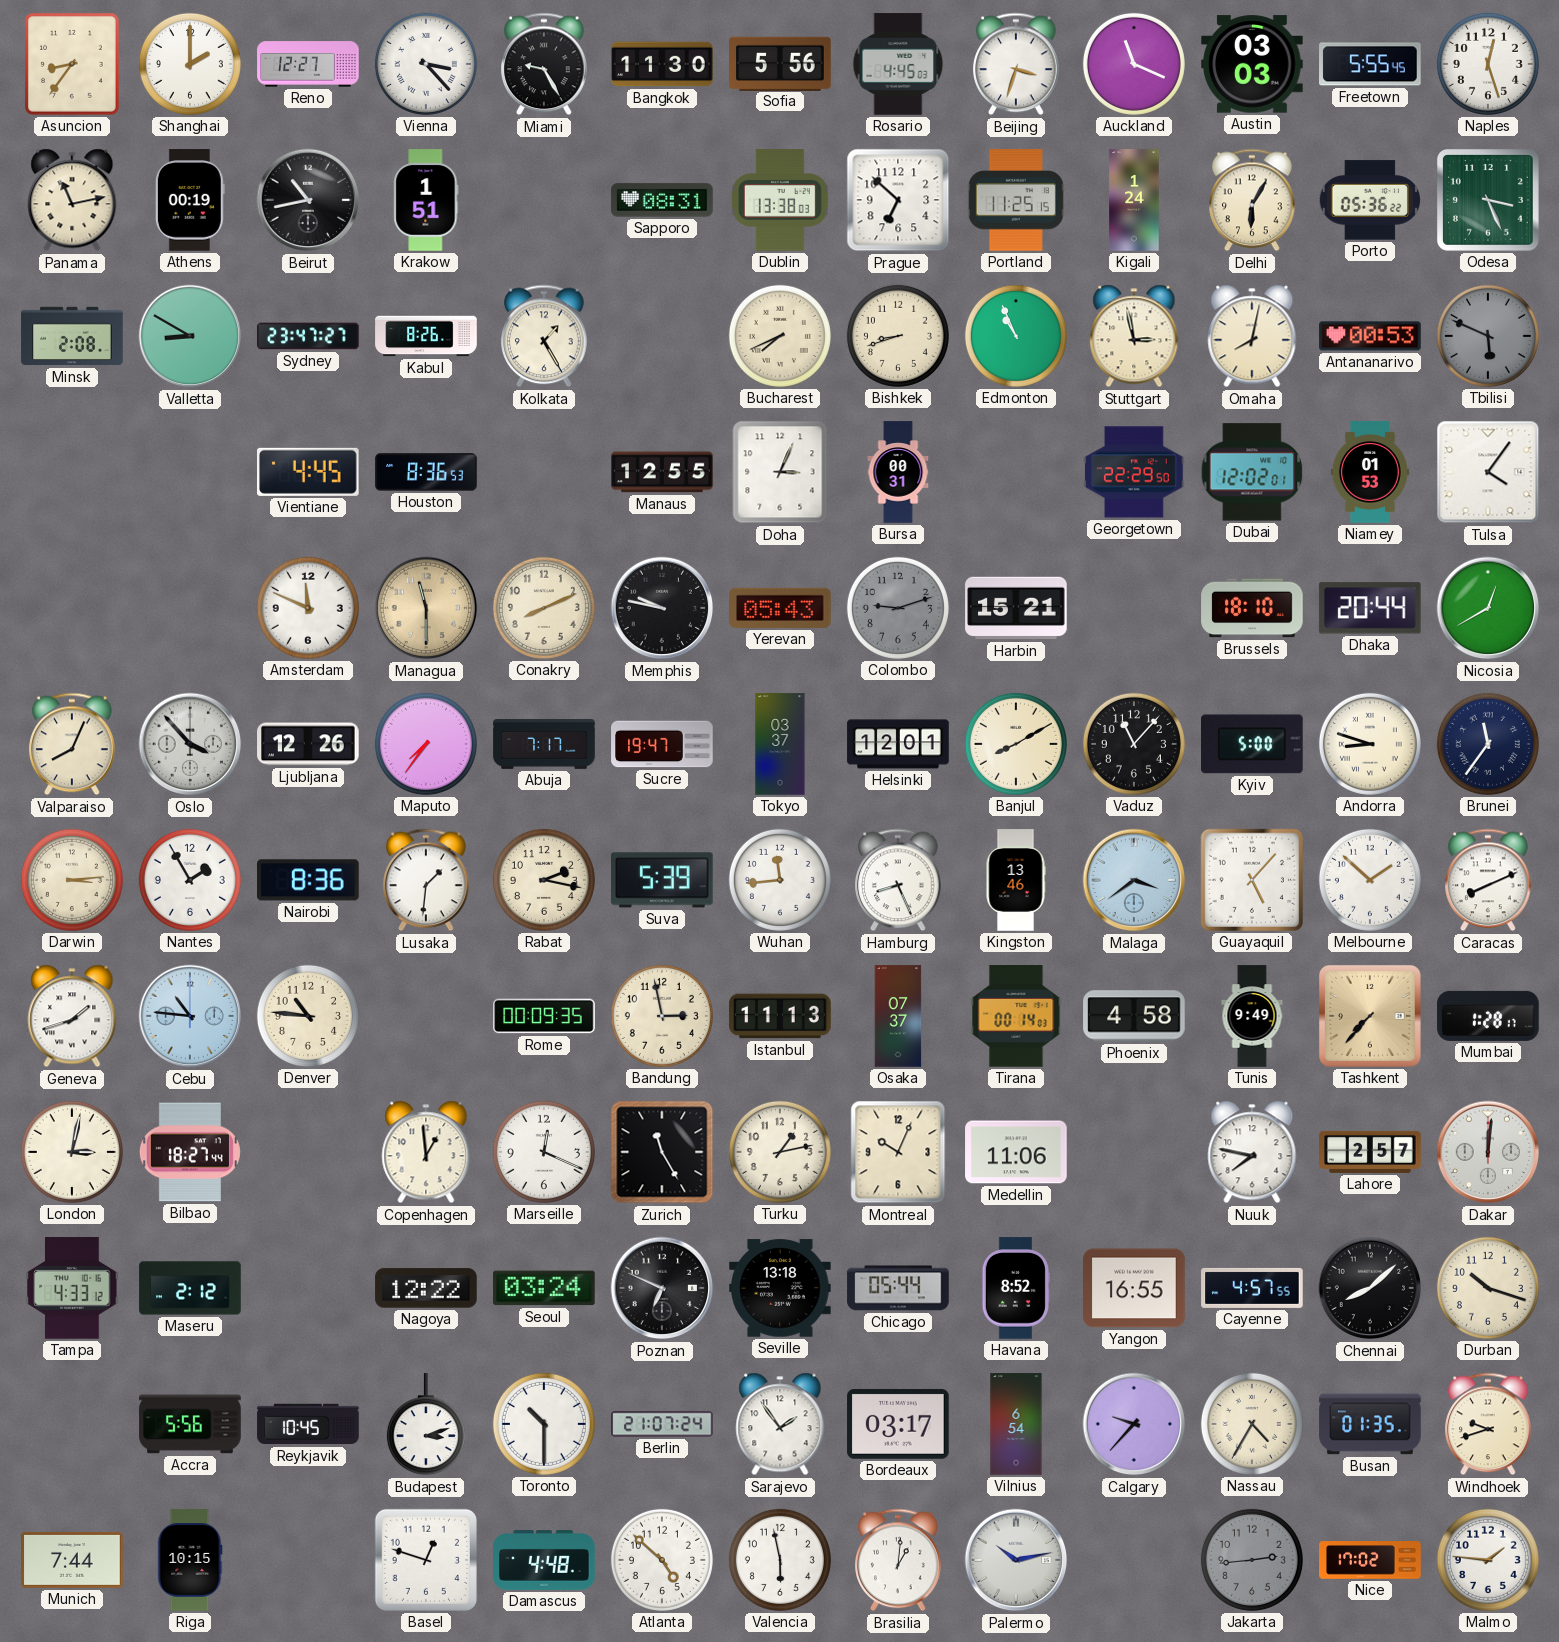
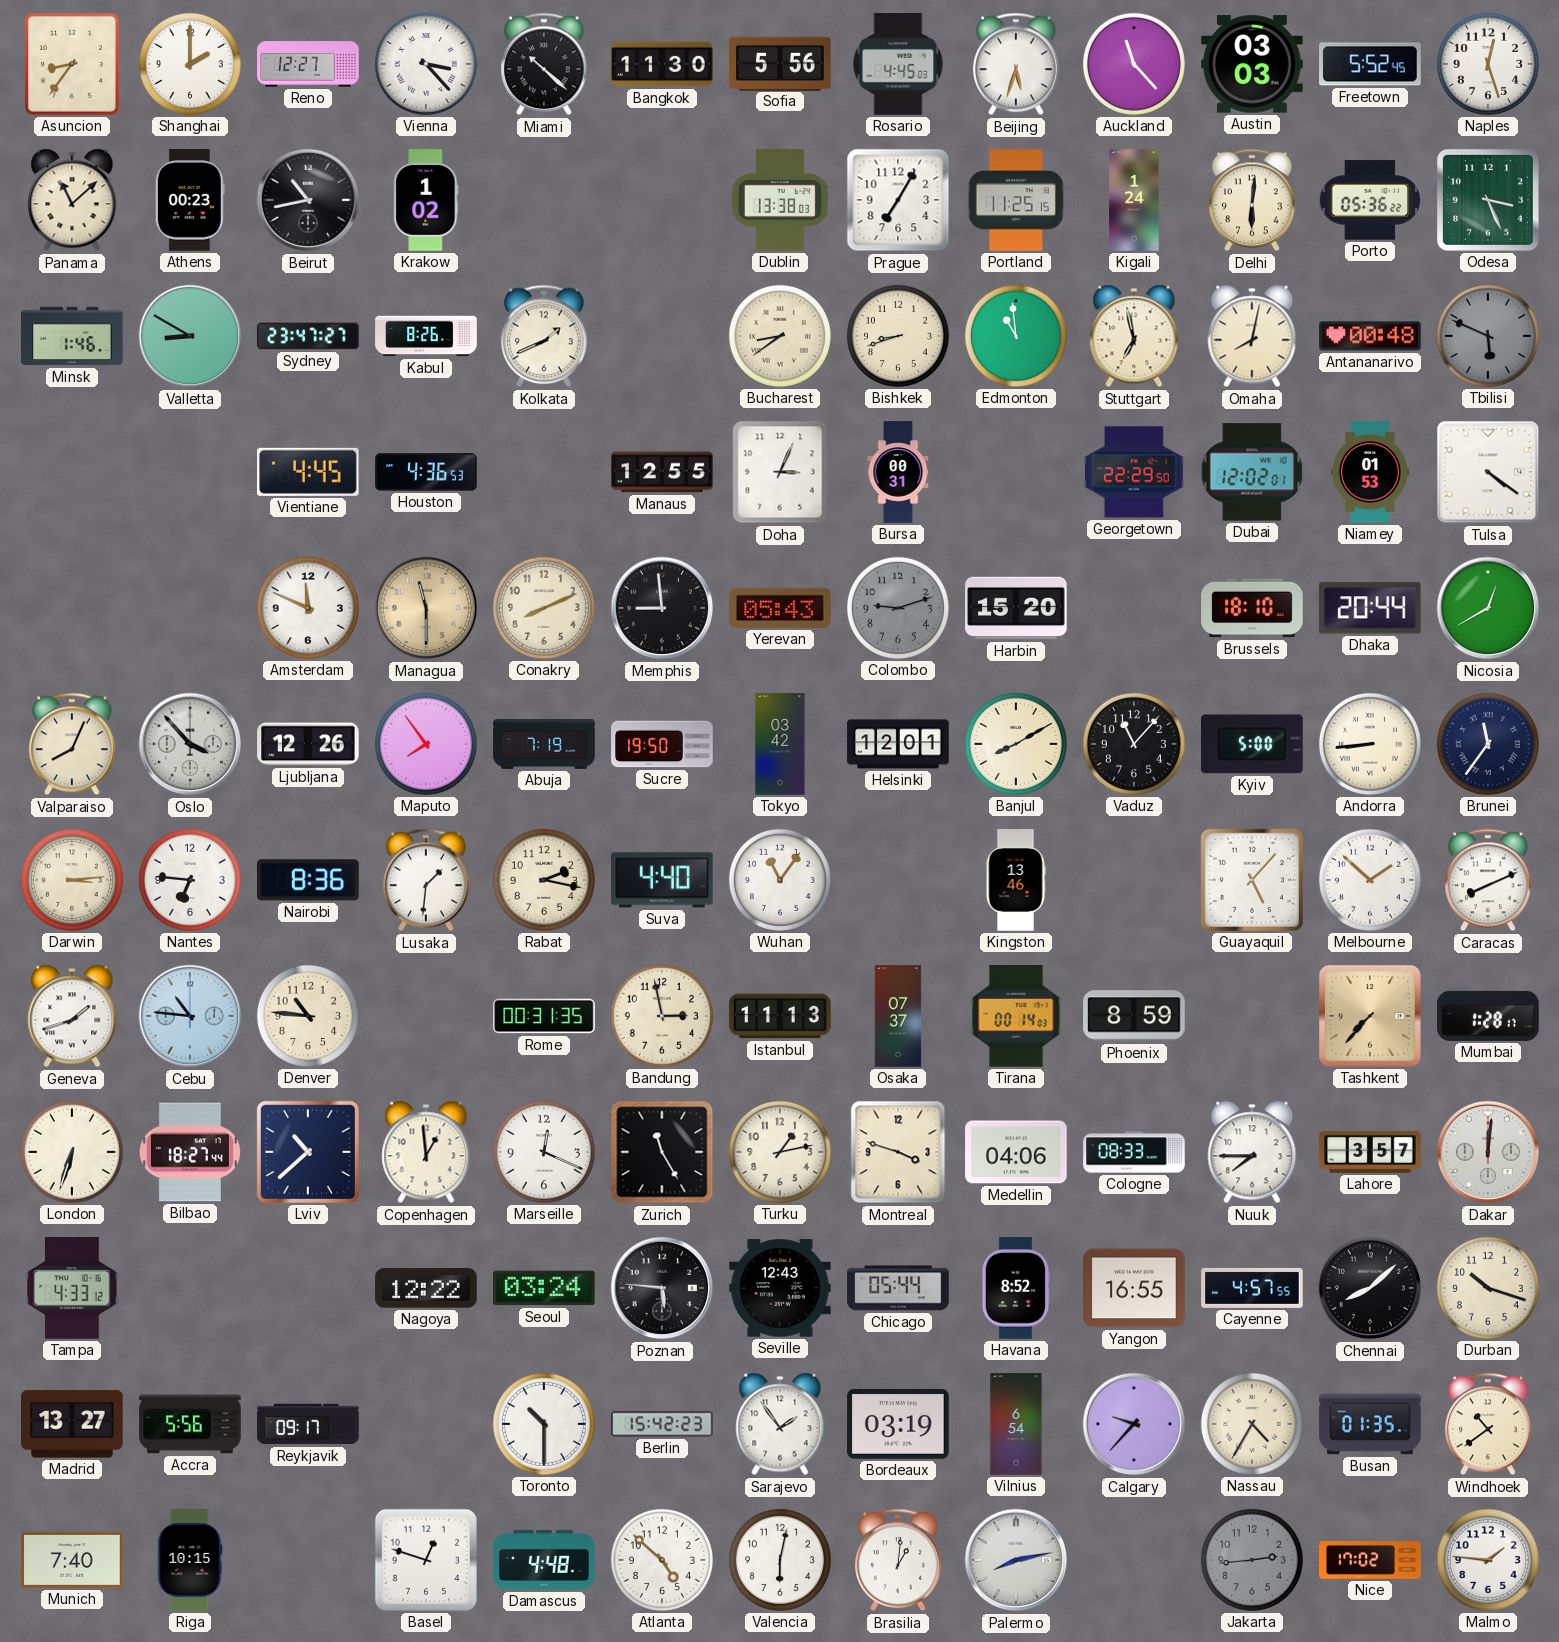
Miami: 9:25 -> 10:22
Beijing: 3:33 -> 5:33
Auckland: 11:19 -> 11:23
Freetown: 5:55 -> 5:52
Panama: 11:13 -> 11:08
Athens: 00:19 -> 00:23
Krakow: 1:51 -> 1:02
Sapporo: 08:31 -> none
Prague: 6:52 -> 7:05
Delhi: 6:05 -> 6:01
Minsk: 2:08 -> 1:46
Kolkata: 1:25 -> 1:41
Bucharest: 7:41 -> 8:39
Edmonton: 10:56 -> 10:59
Stuttgart: 2:58 -> 6:58
Antananarivo: 00:53 -> 00:48
Houston: 8:36 -> 4:36
Tulsa: 4:06 -> 4:21
Memphis: 9:47 -> 8:59
Harbin: 15:21 -> 15:20
Maputo: 7:36 -> 7:54
Abuja: 7:17 -> 7:19
Sucre: 19:47 -> 19:50
Tokyo: 03:37 -> 03:42
Andorra: 8:48 -> 8:44
Nantes: 1:55 -> 6:46
Suva: 5:39 -> 4:40
Wuhan: 11:44 -> 11:06
Hamburg: 8:26 -> none
Malaga: 3:39 -> none
Rome: 00:09 -> 00:31
Phoenix: 4:58 -> 8:59
Tunis: 9:49 -> none
London: 3:02 -> 6:33
Lviv: none -> 10:38
Montreal: 10:04 -> 3:48
Medellin: 11:06 -> 04:06
Cologne: none -> 08:33
Nuuk: 7:47 -> 7:45
Lahore: 2:57 -> 3:57
Maseru: 2:12 -> none
Poznan: 6:49 -> 5:46
Seville: 13:18 -> 12:43
Madrid: none -> 13:27
Reykjavik: 10:45 -> 09:17
Budapest: 3:12 -> none
Berlin: 21:07 -> 15:42
Bordeaux: 03:17 -> 03:19
Windhoek: 9:42 -> 10:39
Munich: 7:44 -> 7:40
Valencia: 5:58 -> 6:02
Palermo: 10:13 -> 8:13
